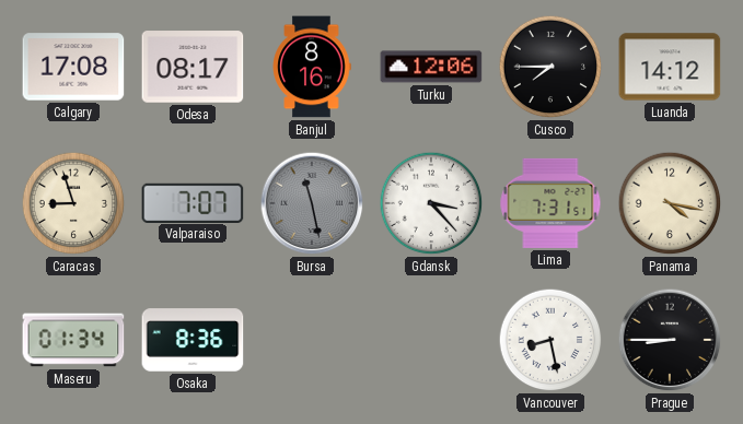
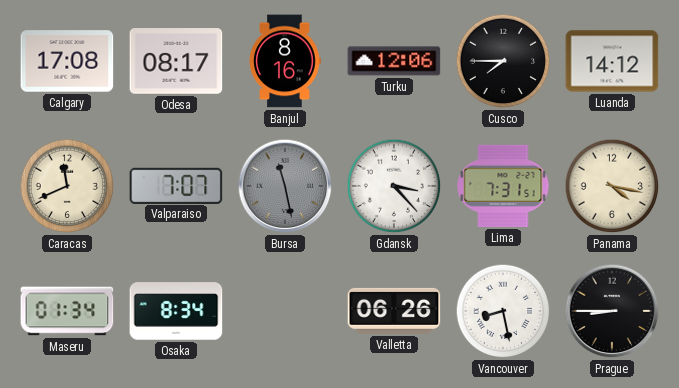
Caracas: 8:57 -> 11:41
Osaka: 8:36 -> 8:34
Valletta: none -> 06:26
